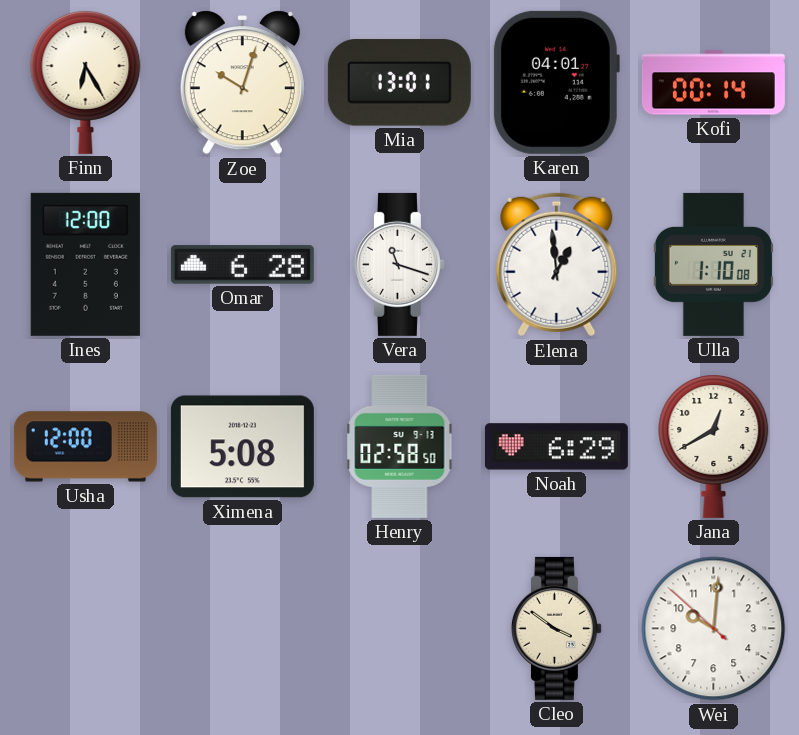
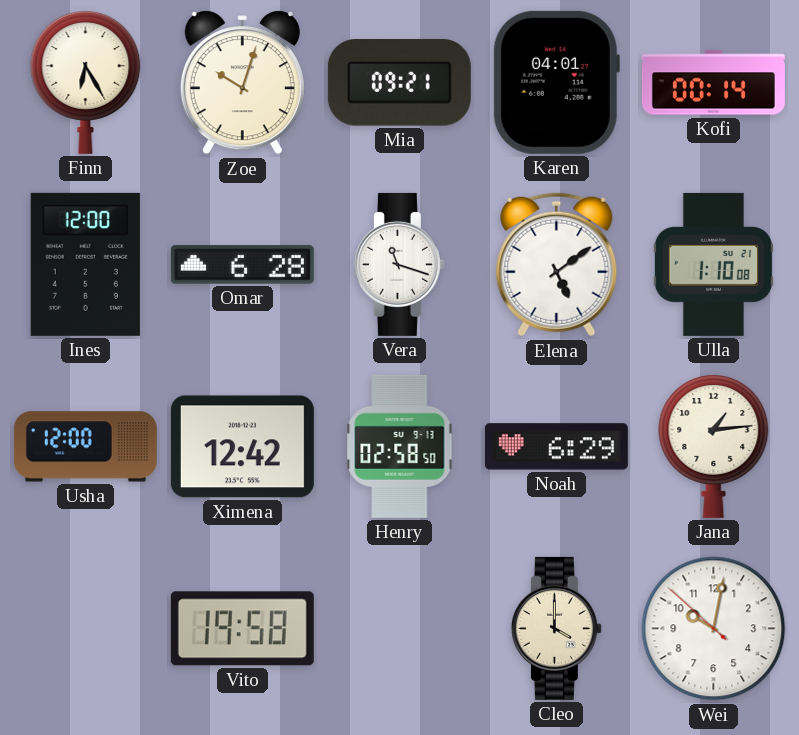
Mia: 13:01 -> 09:21
Elena: 12:59 -> 5:09
Ximena: 5:08 -> 12:42
Jana: 12:40 -> 1:14
Vito: none -> 19:58
Cleo: 3:51 -> 4:00
Wei: 10:00 -> 10:01
